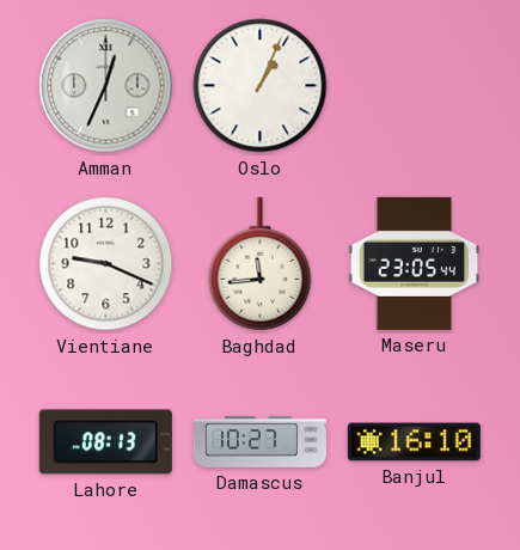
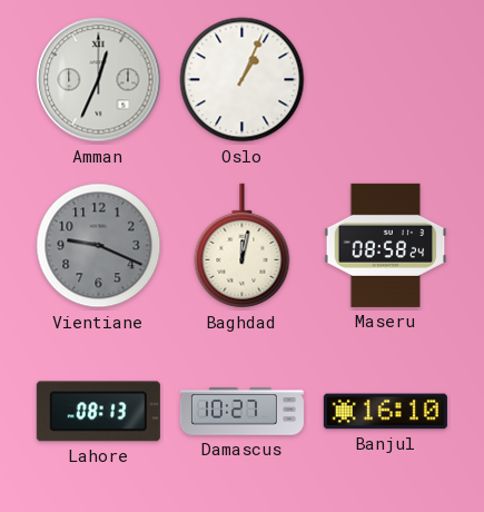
Vientiane dial: white -> grey
Baghdad: 11:44 -> 12:02
Maseru: 23:05 -> 08:58
